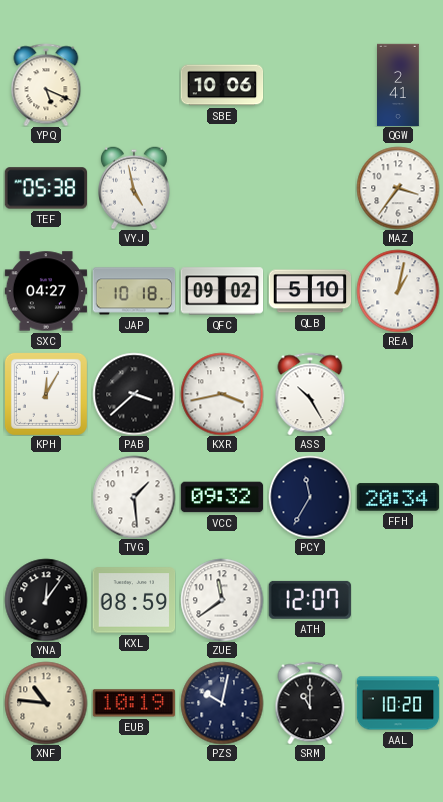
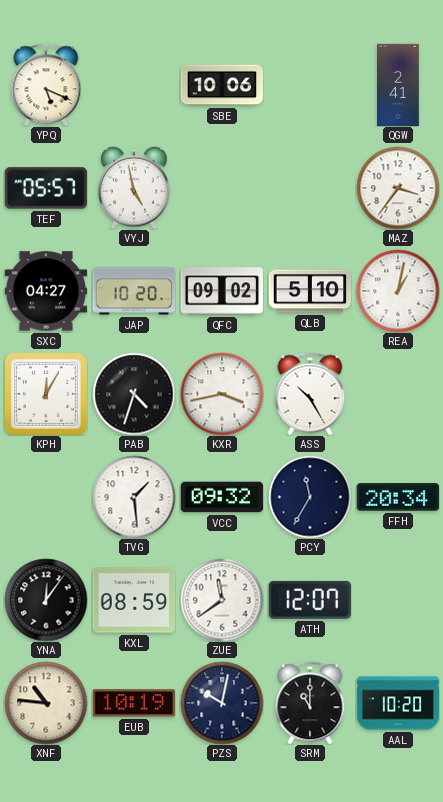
TEF: 05:38 -> 05:57
JAP: 10:18 -> 10:20
PAB: 3:38 -> 4:33
